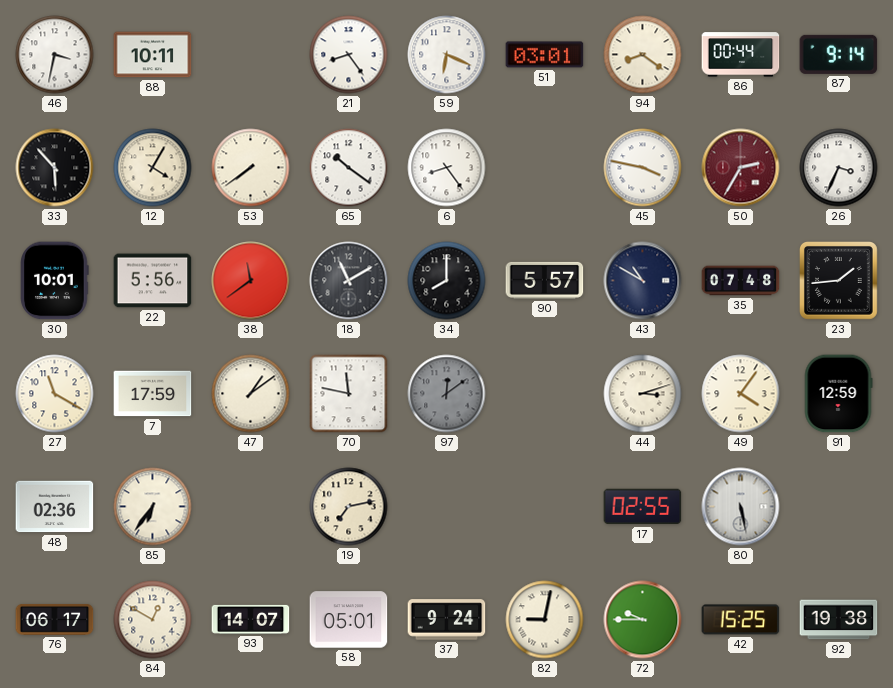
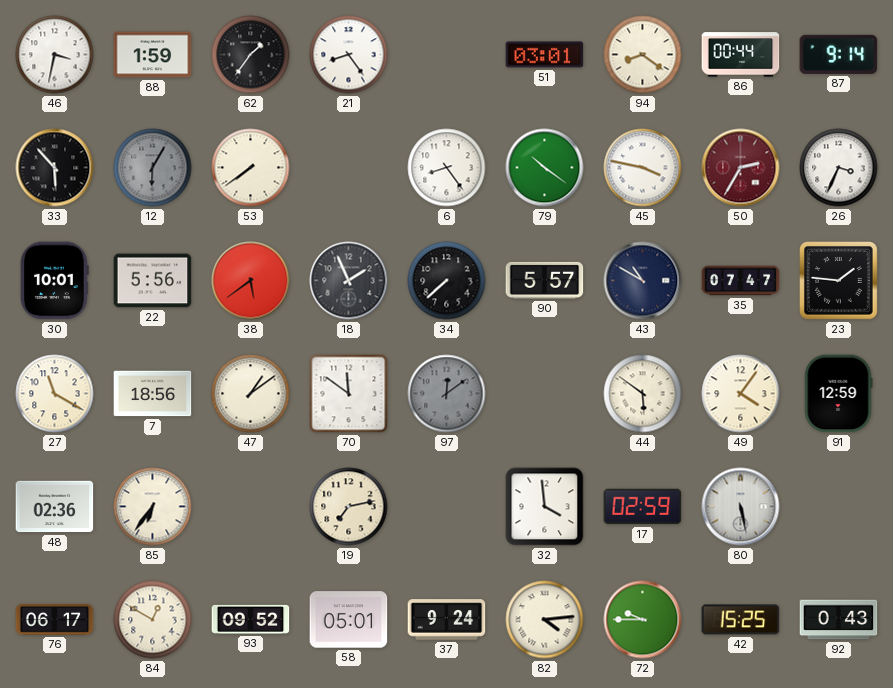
88: 10:11 -> 1:59
62: none -> 1:36
59: 6:19 -> none
12: 4:05 -> 6:05
12 dial: cream -> grey
65: 10:21 -> none
79: none -> 10:21
38: 11:39 -> 5:39
18: 11:10 -> 1:56
34: 8:00 -> 7:38
35: 07:48 -> 07:47
23: 1:44 -> 1:46
7: 17:59 -> 18:56
70: 11:47 -> 11:51
44: 3:12 -> 5:51
32: none -> 3:59
17: 02:55 -> 02:59
93: 14:07 -> 09:52
82: 9:02 -> 4:14
92: 19:38 -> 0:43
